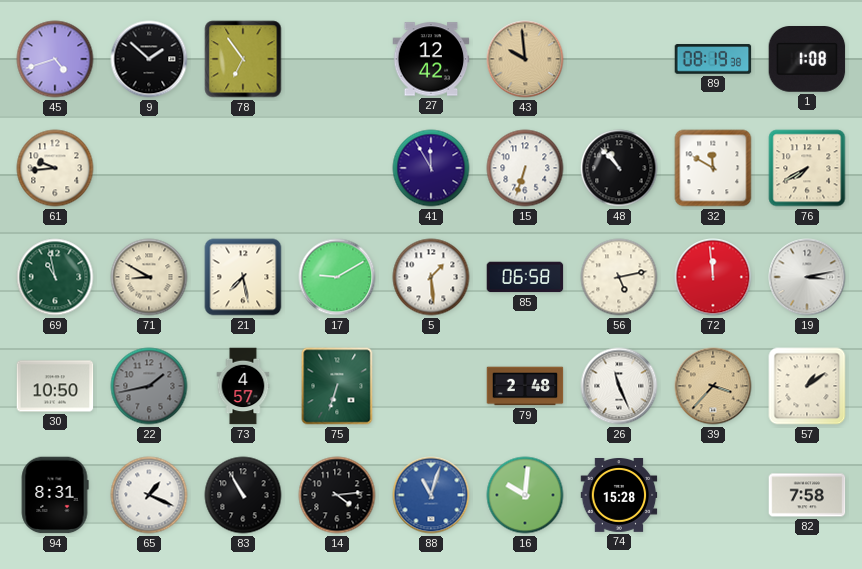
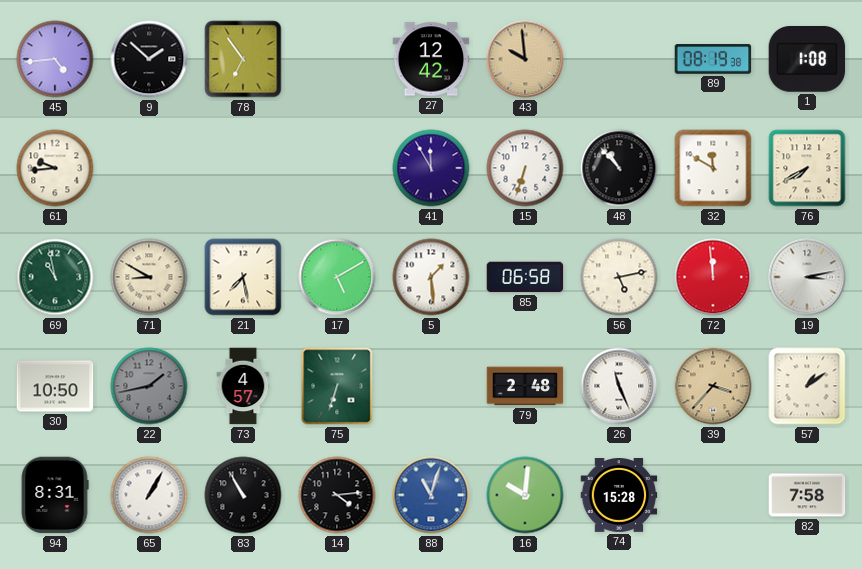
45: 4:42 -> 4:44
17: 9:10 -> 5:10
65: 1:19 -> 1:05
